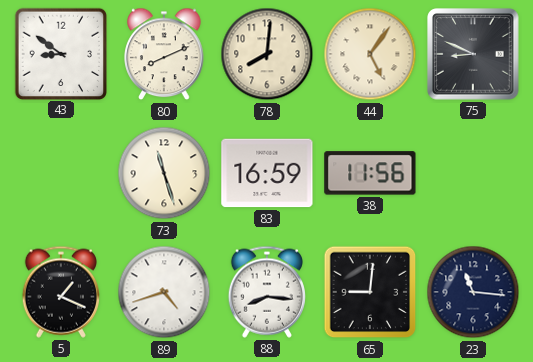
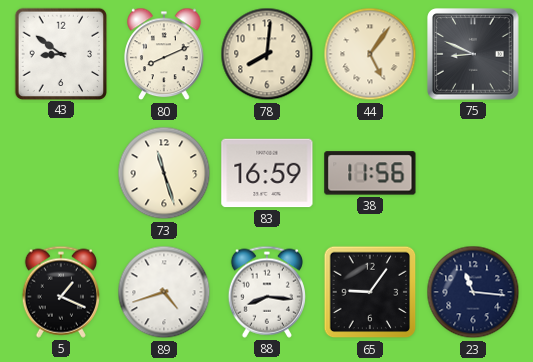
65: 9:01 -> 9:06
